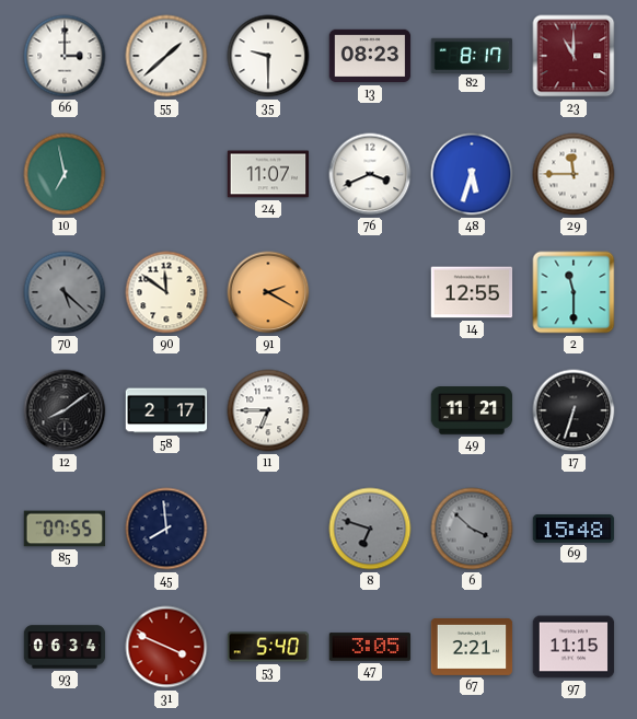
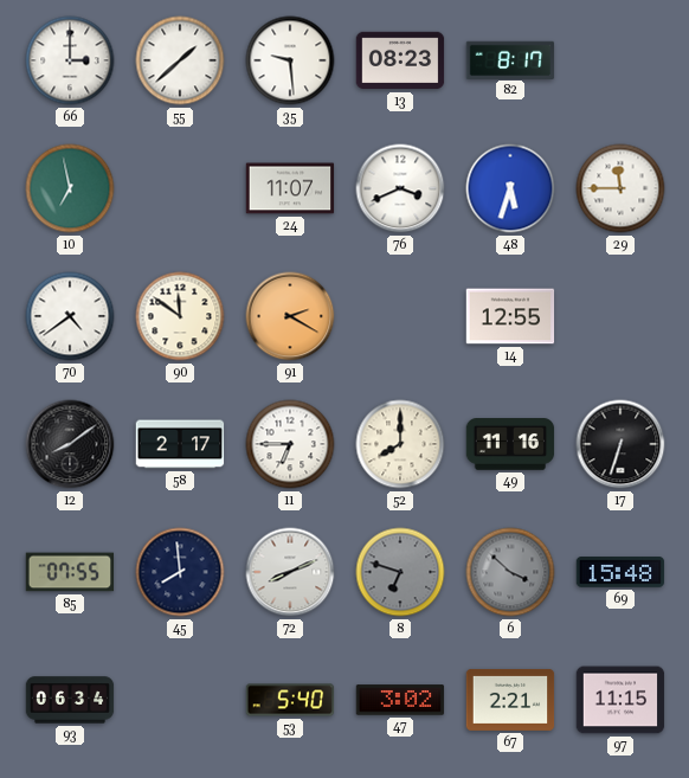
35: 9:30 -> 9:29
23: 11:00 -> none
70: 5:22 -> 4:39
70 dial: grey -> white
2: 11:30 -> none
52: none -> 8:00
49: 11:21 -> 11:16
72: none -> 8:11
31: 3:49 -> none
47: 3:05 -> 3:02
